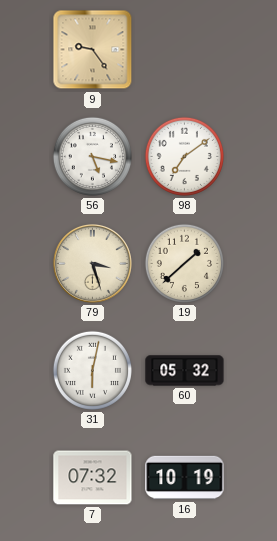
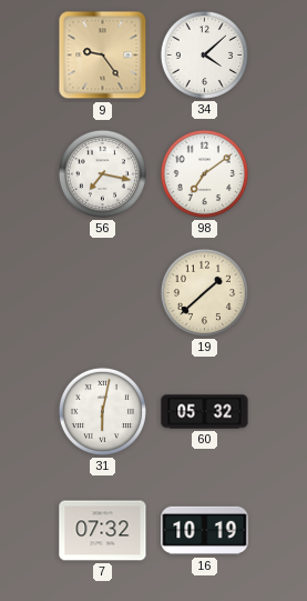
34: none -> 4:08
56: 5:17 -> 7:17
79: 3:27 -> none
